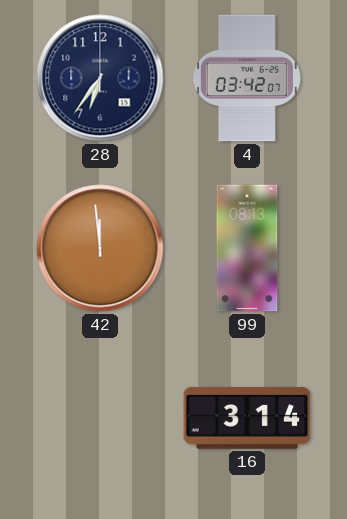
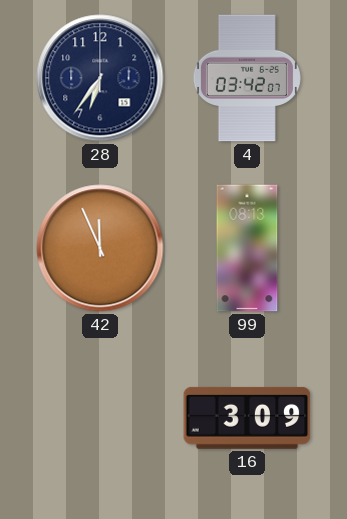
42: 11:59 -> 11:56
16: 3:14 -> 3:09
